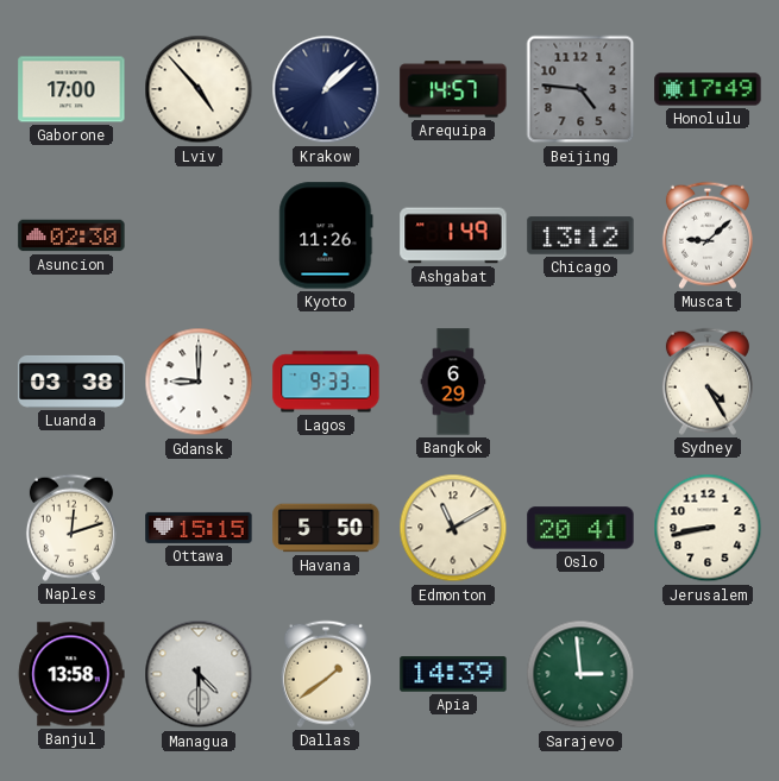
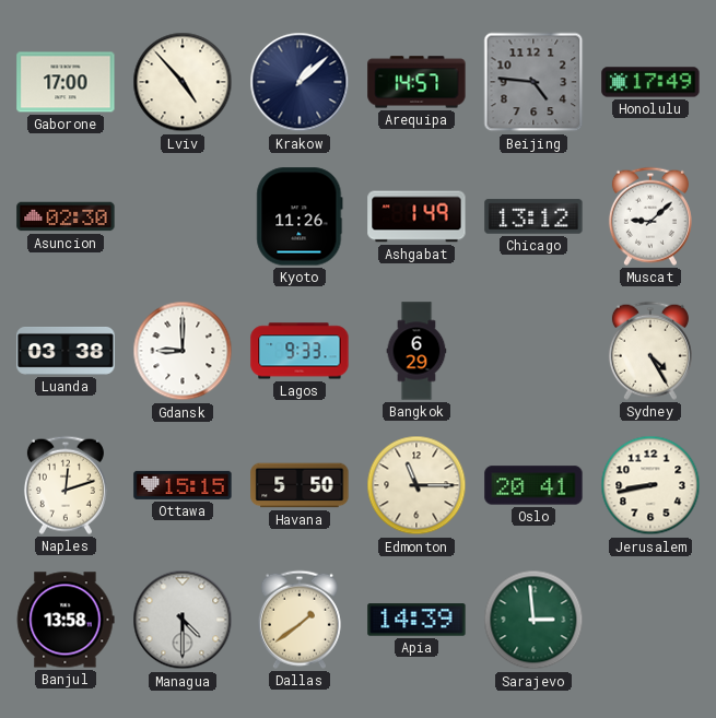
Edmonton: 11:10 -> 11:15
